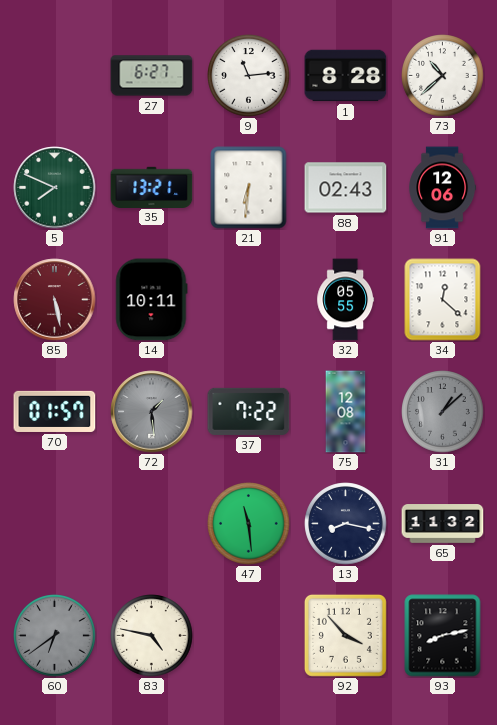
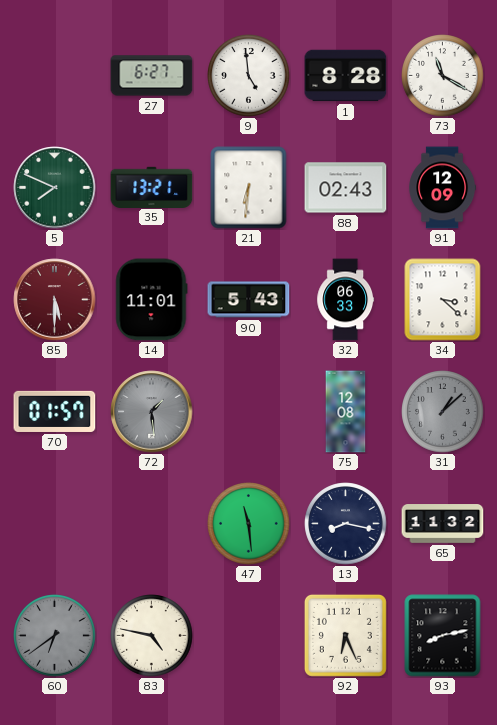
9: 11:14 -> 4:59
73: 10:38 -> 11:20
91: 12:06 -> 12:09
85: 5:28 -> 5:30
14: 10:11 -> 11:01
90: none -> 5:43
32: 05:55 -> 06:33
34: 12:22 -> 3:22
37: 7:22 -> none
92: 3:53 -> 6:26
